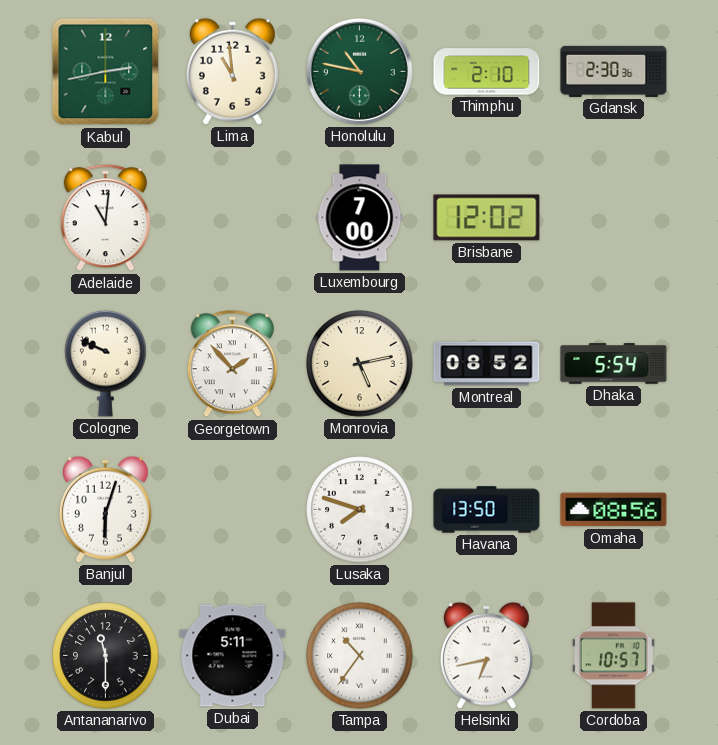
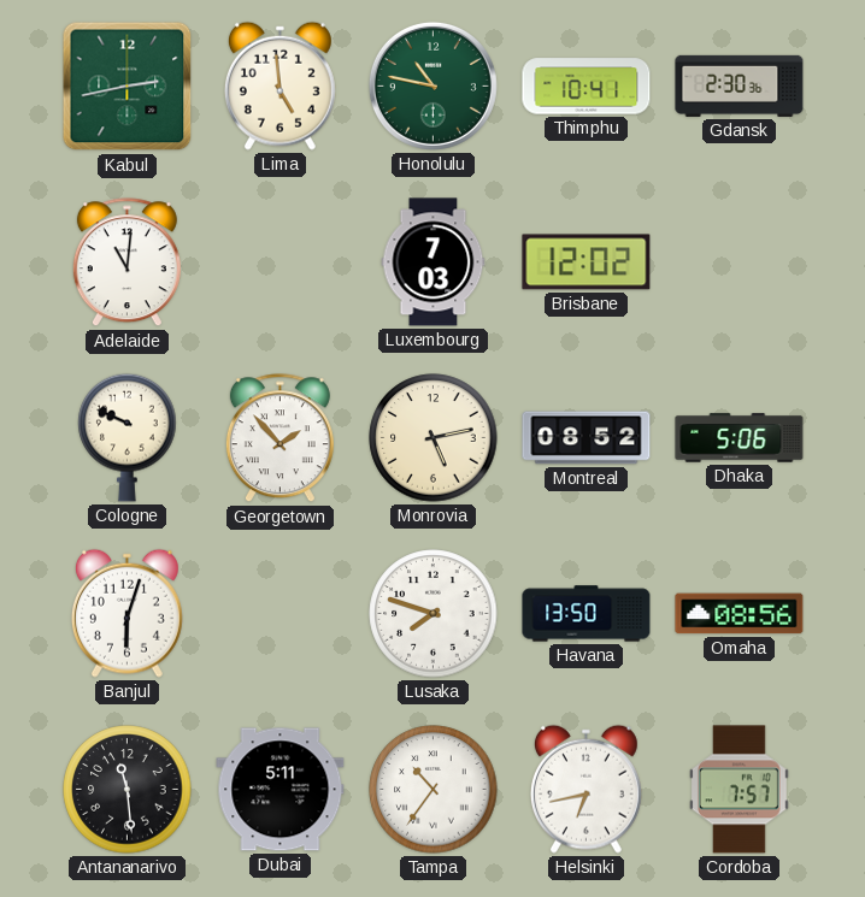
Lima: 10:59 -> 4:59
Thimphu: 2:10 -> 10:41
Luxembourg: 7:00 -> 7:03
Dhaka: 5:54 -> 5:06
Antananarivo: 11:30 -> 11:29
Cordoba: 10:57 -> 7:57
